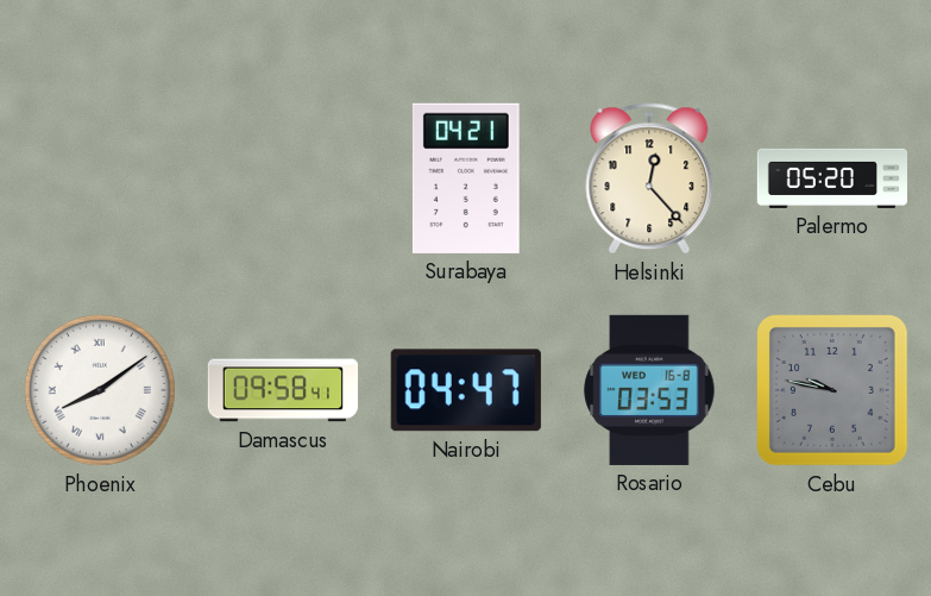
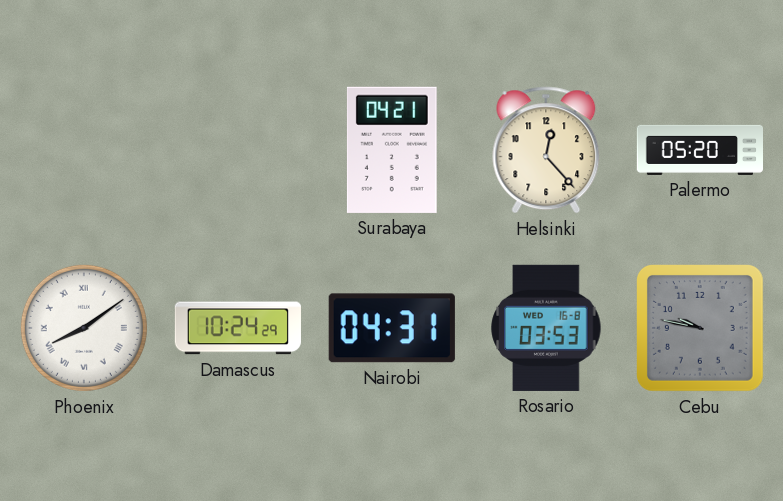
Damascus: 09:58 -> 10:24
Nairobi: 04:47 -> 04:31
